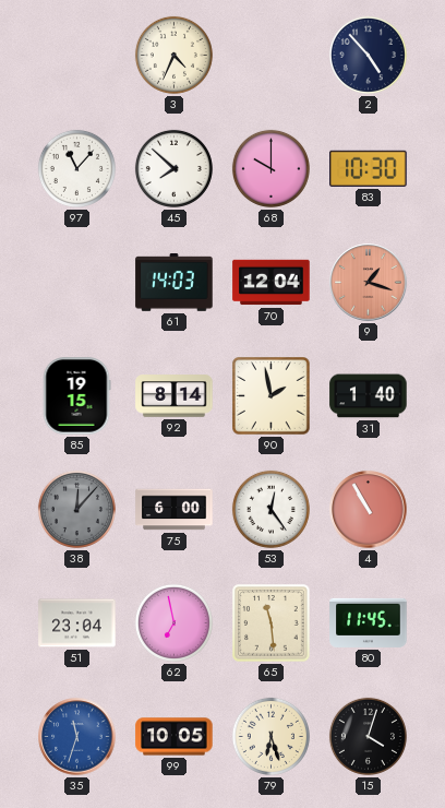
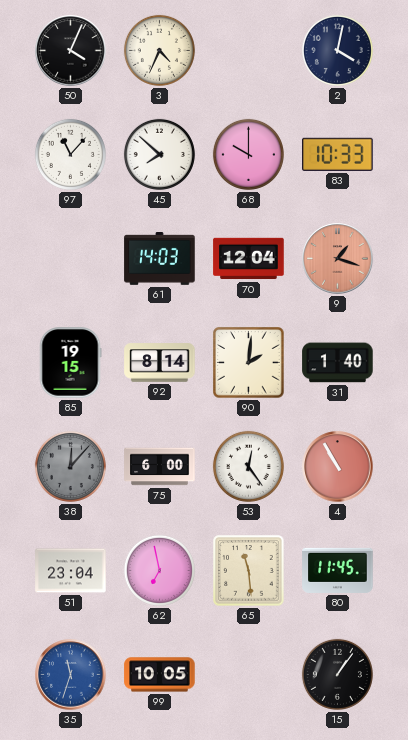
50: none -> 4:04
2: 4:53 -> 4:02
83: 10:30 -> 10:33
90: 1:58 -> 2:01
79: 6:27 -> none
15: 4:03 -> 1:06
